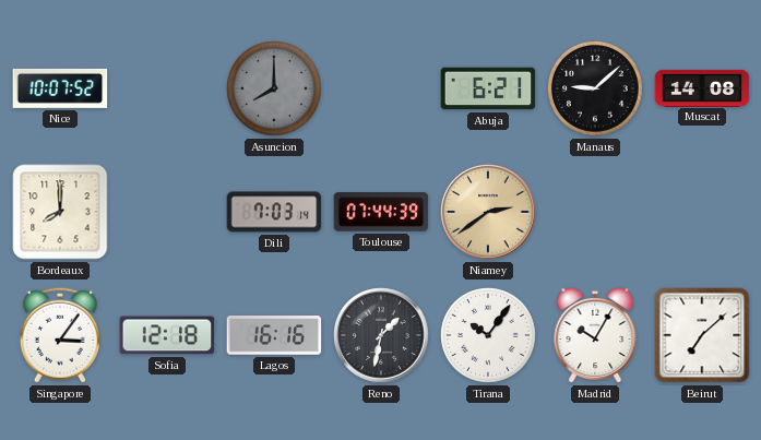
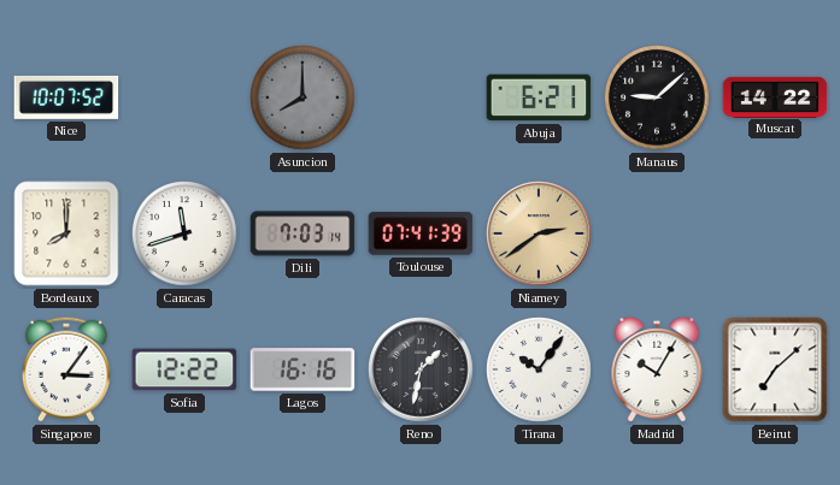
Muscat: 14:08 -> 14:22
Caracas: none -> 11:42
Toulouse: 07:44 -> 07:41
Sofia: 12:18 -> 12:22
